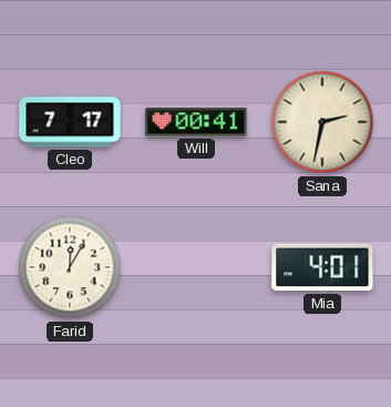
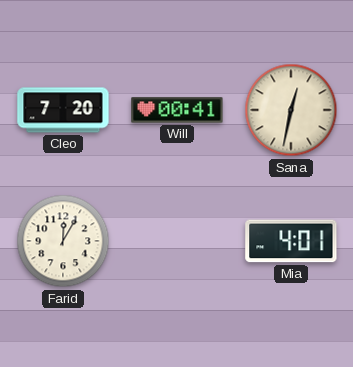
Cleo: 7:17 -> 7:20
Sana: 2:32 -> 12:32
